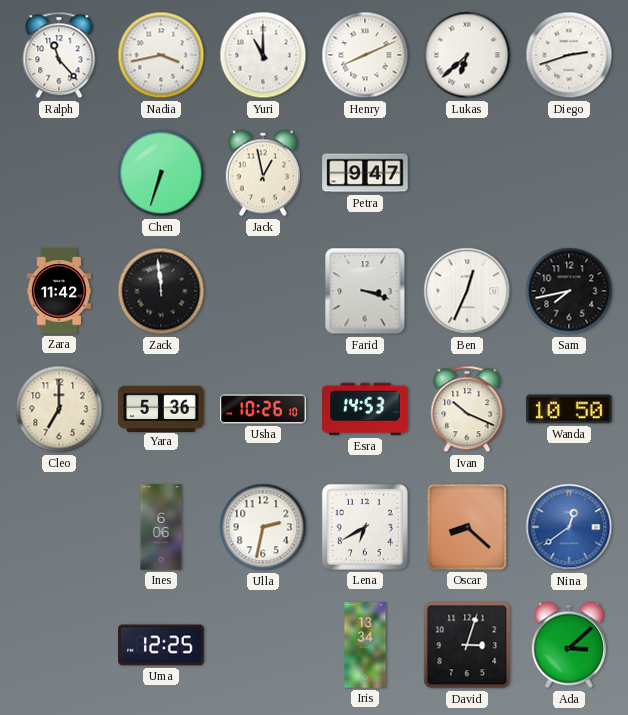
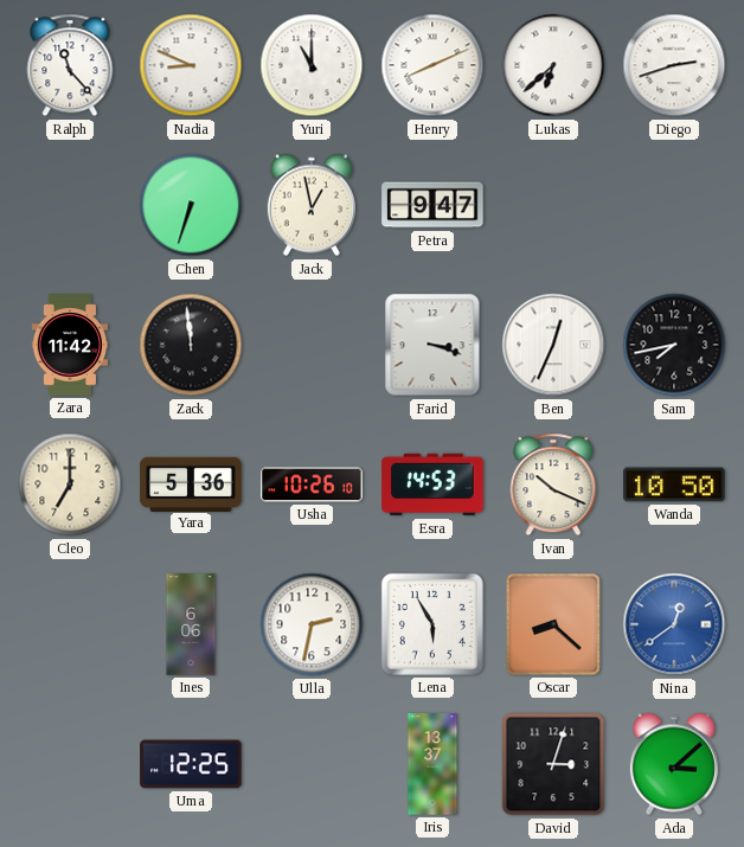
Nadia: 3:43 -> 8:49
Lena: 6:40 -> 5:55
Iris: 13:34 -> 13:37
